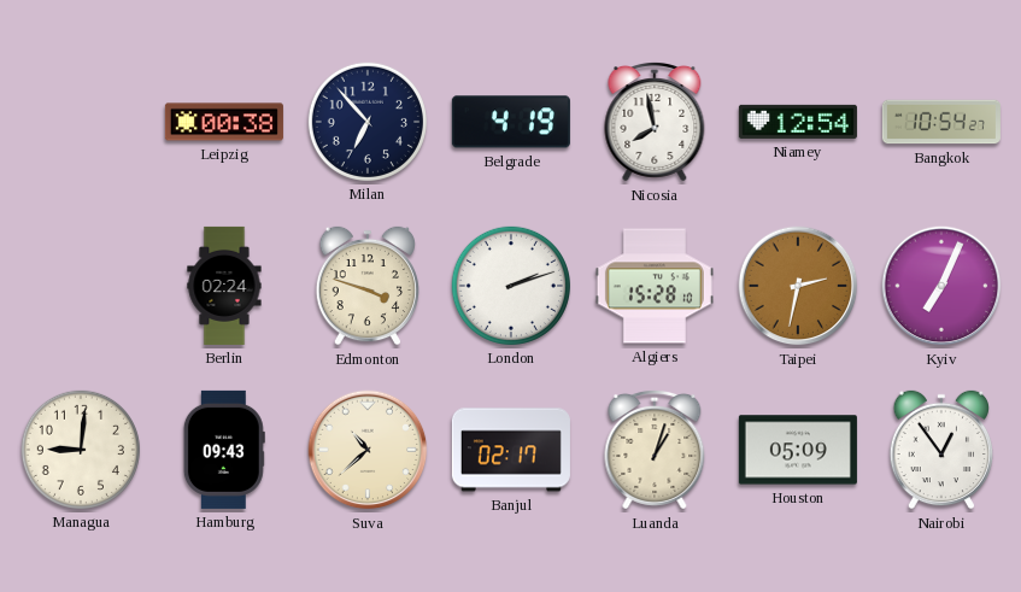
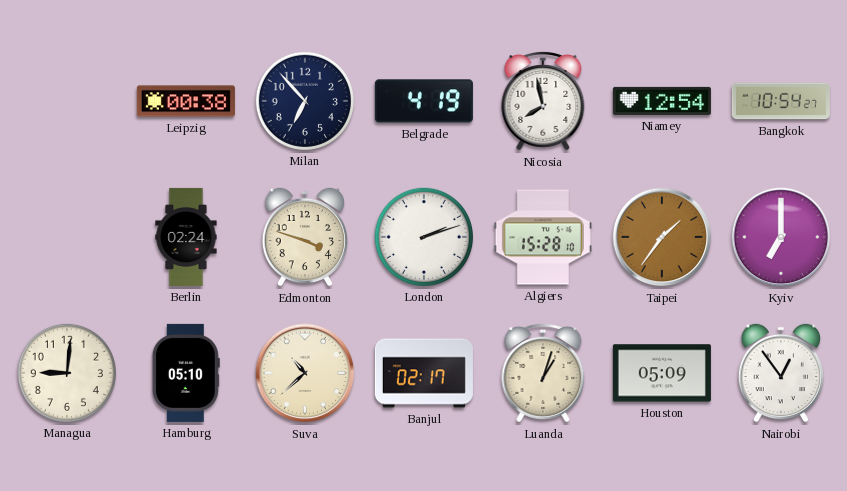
Taipei: 2:32 -> 1:36
Kyiv: 7:04 -> 7:00
Hamburg: 09:43 -> 05:10
